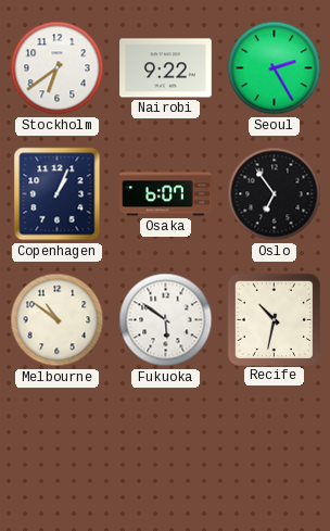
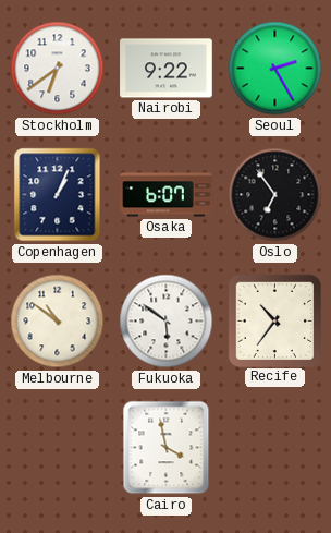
Recife: 10:32 -> 10:36
Cairo: none -> 3:58
